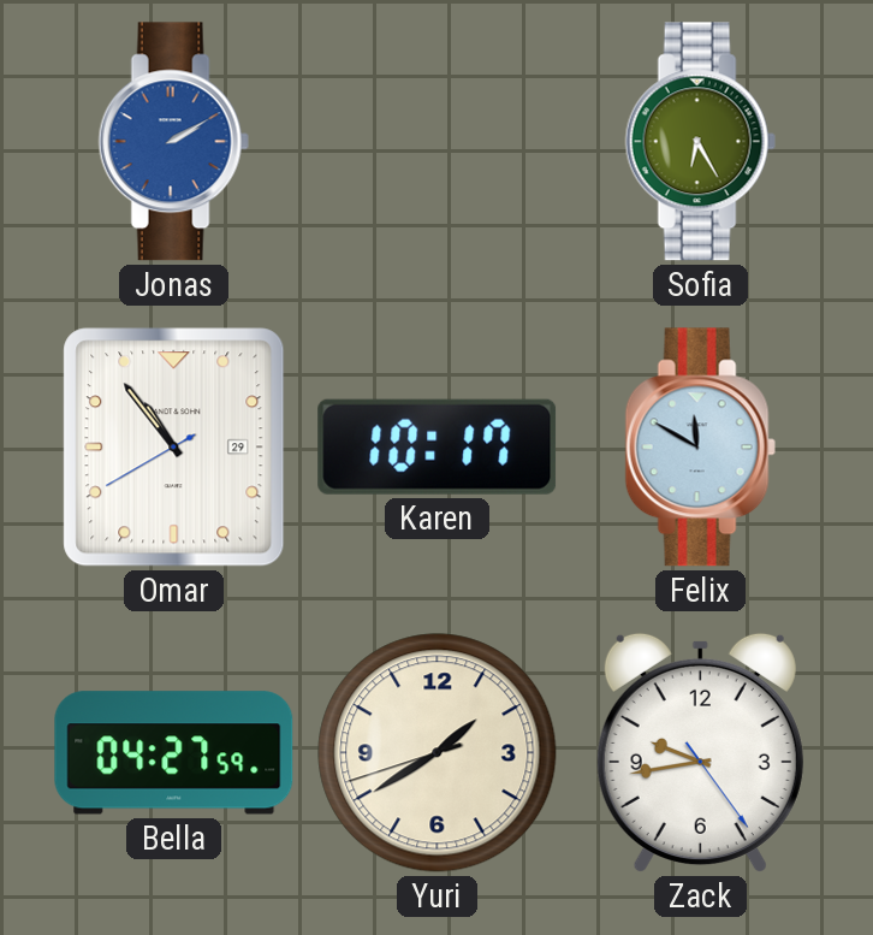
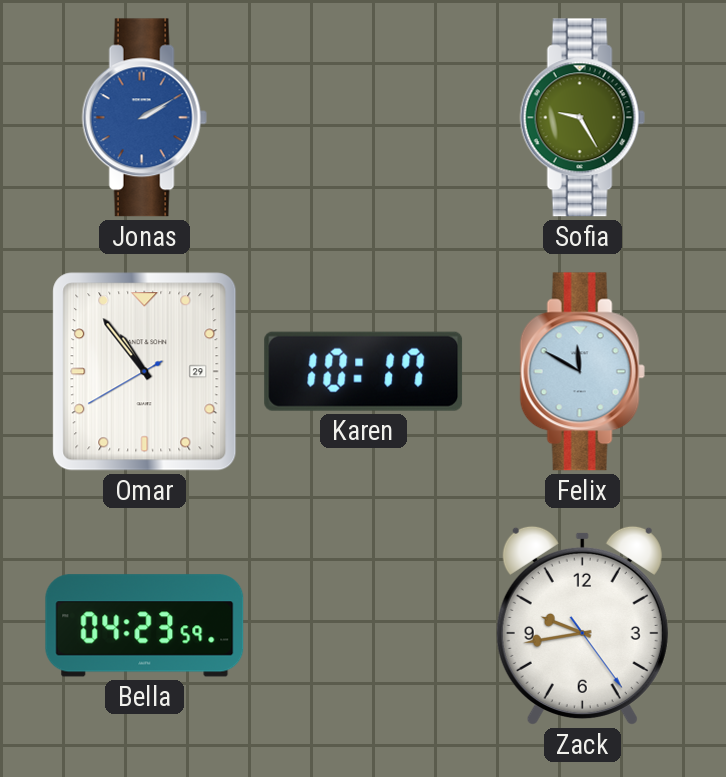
Sofia: 6:25 -> 9:25
Bella: 04:27 -> 04:23
Yuri: 1:39 -> none
